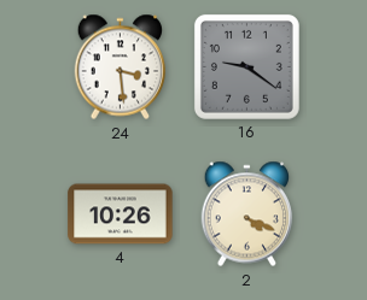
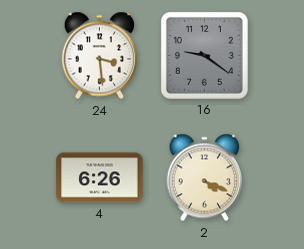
4: 10:26 -> 6:26
